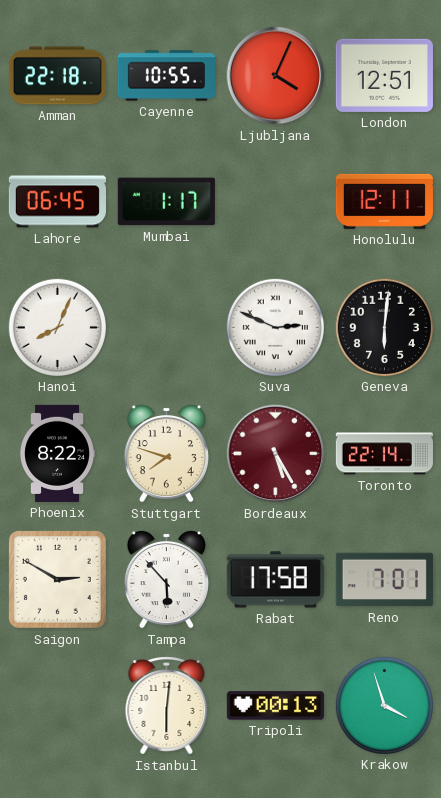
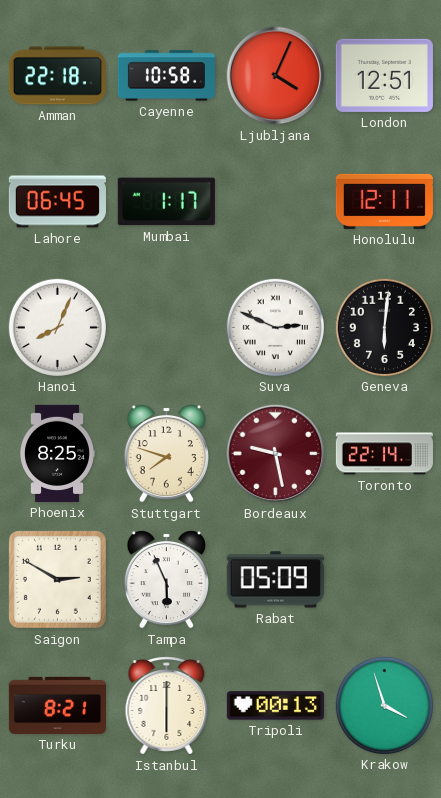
Cayenne: 10:55 -> 10:58
Phoenix: 8:22 -> 8:25
Bordeaux: 5:25 -> 9:28
Tampa: 5:53 -> 5:56
Rabat: 17:58 -> 05:09
Reno: 7:01 -> none
Turku: none -> 8:21
Istanbul: 6:01 -> 6:00
